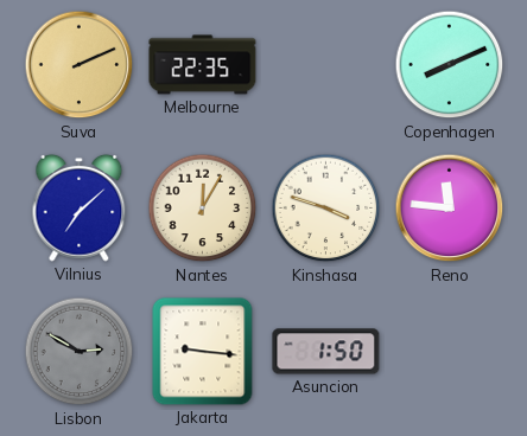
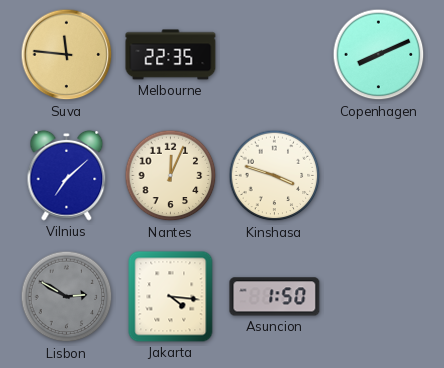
Suva: 2:11 -> 11:46
Nantes: 12:05 -> 12:04
Reno: 11:46 -> none
Jakarta: 9:16 -> 4:16
